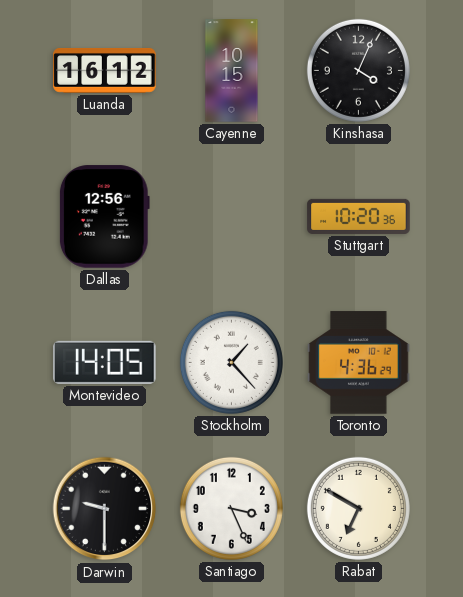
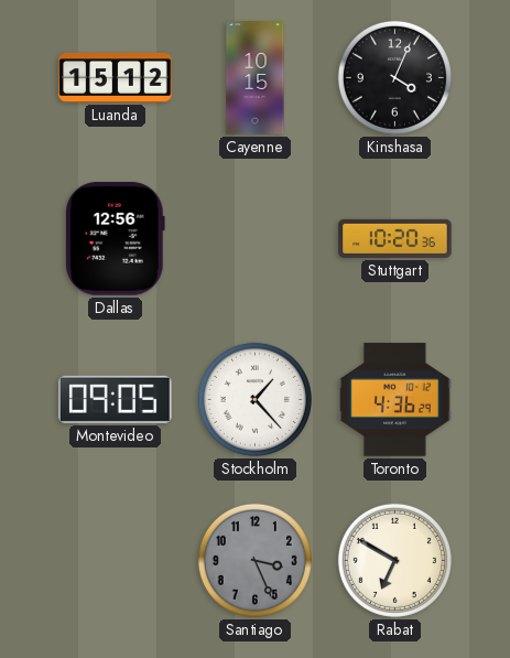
Luanda: 16:12 -> 15:12
Montevideo: 14:05 -> 09:05
Darwin: 9:30 -> none
Santiago dial: white -> grey
